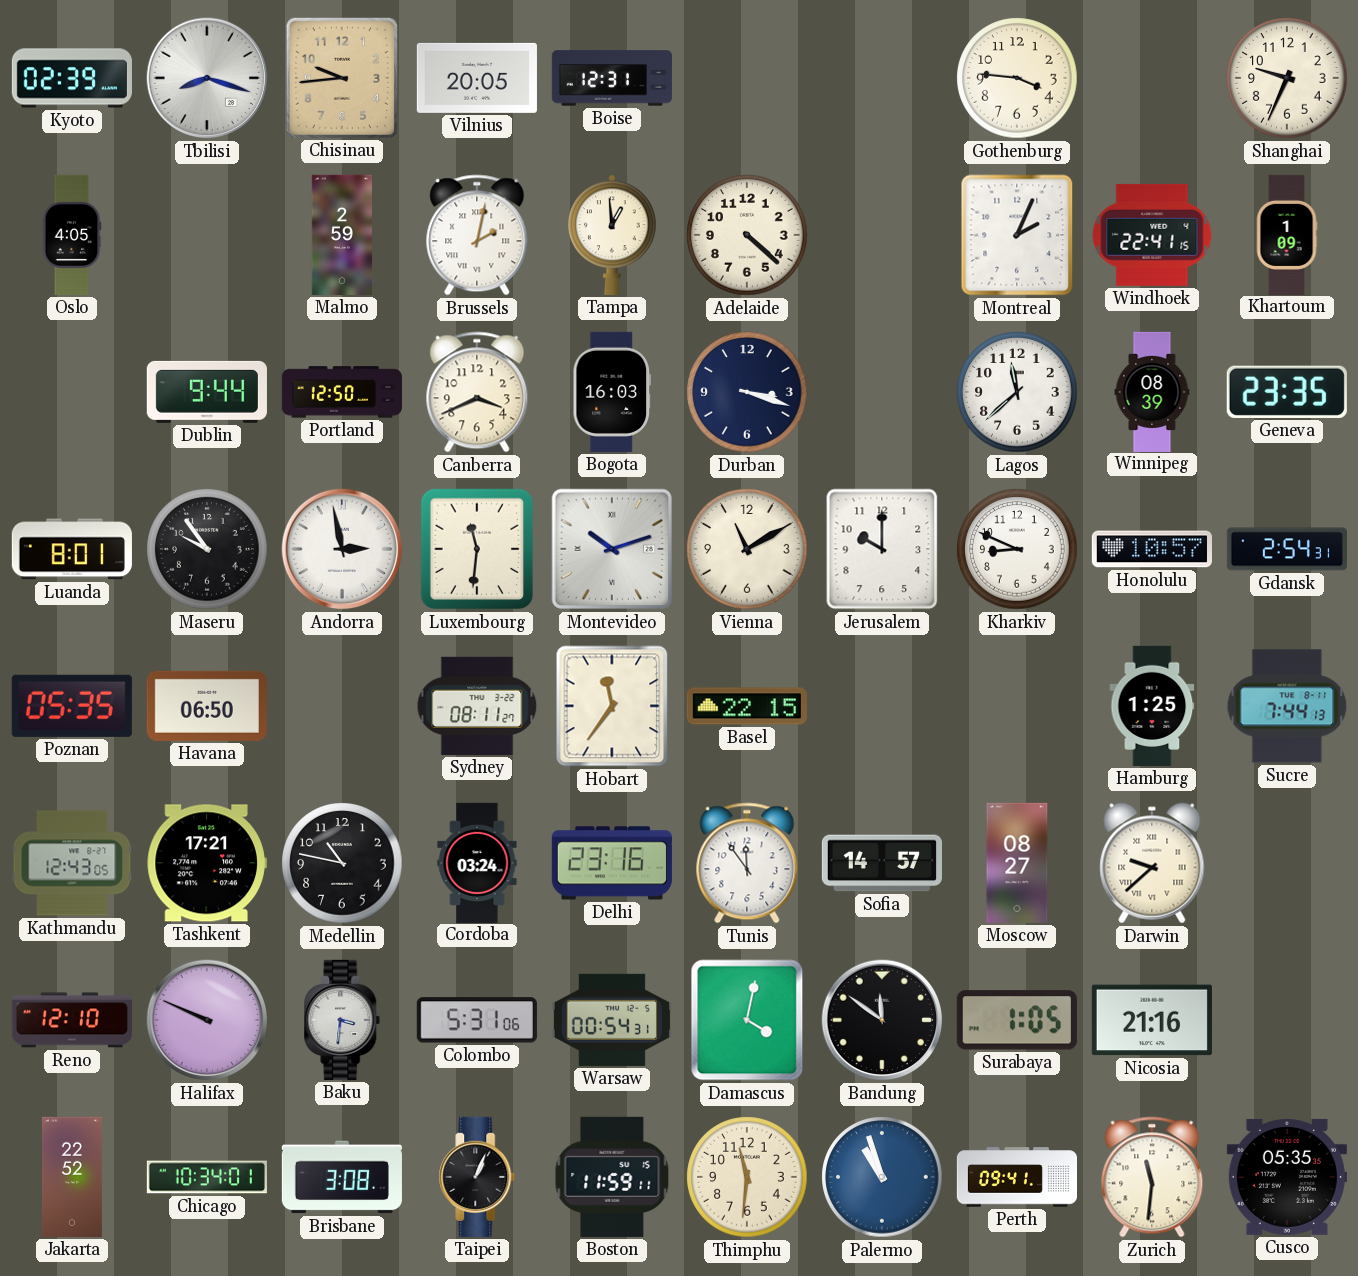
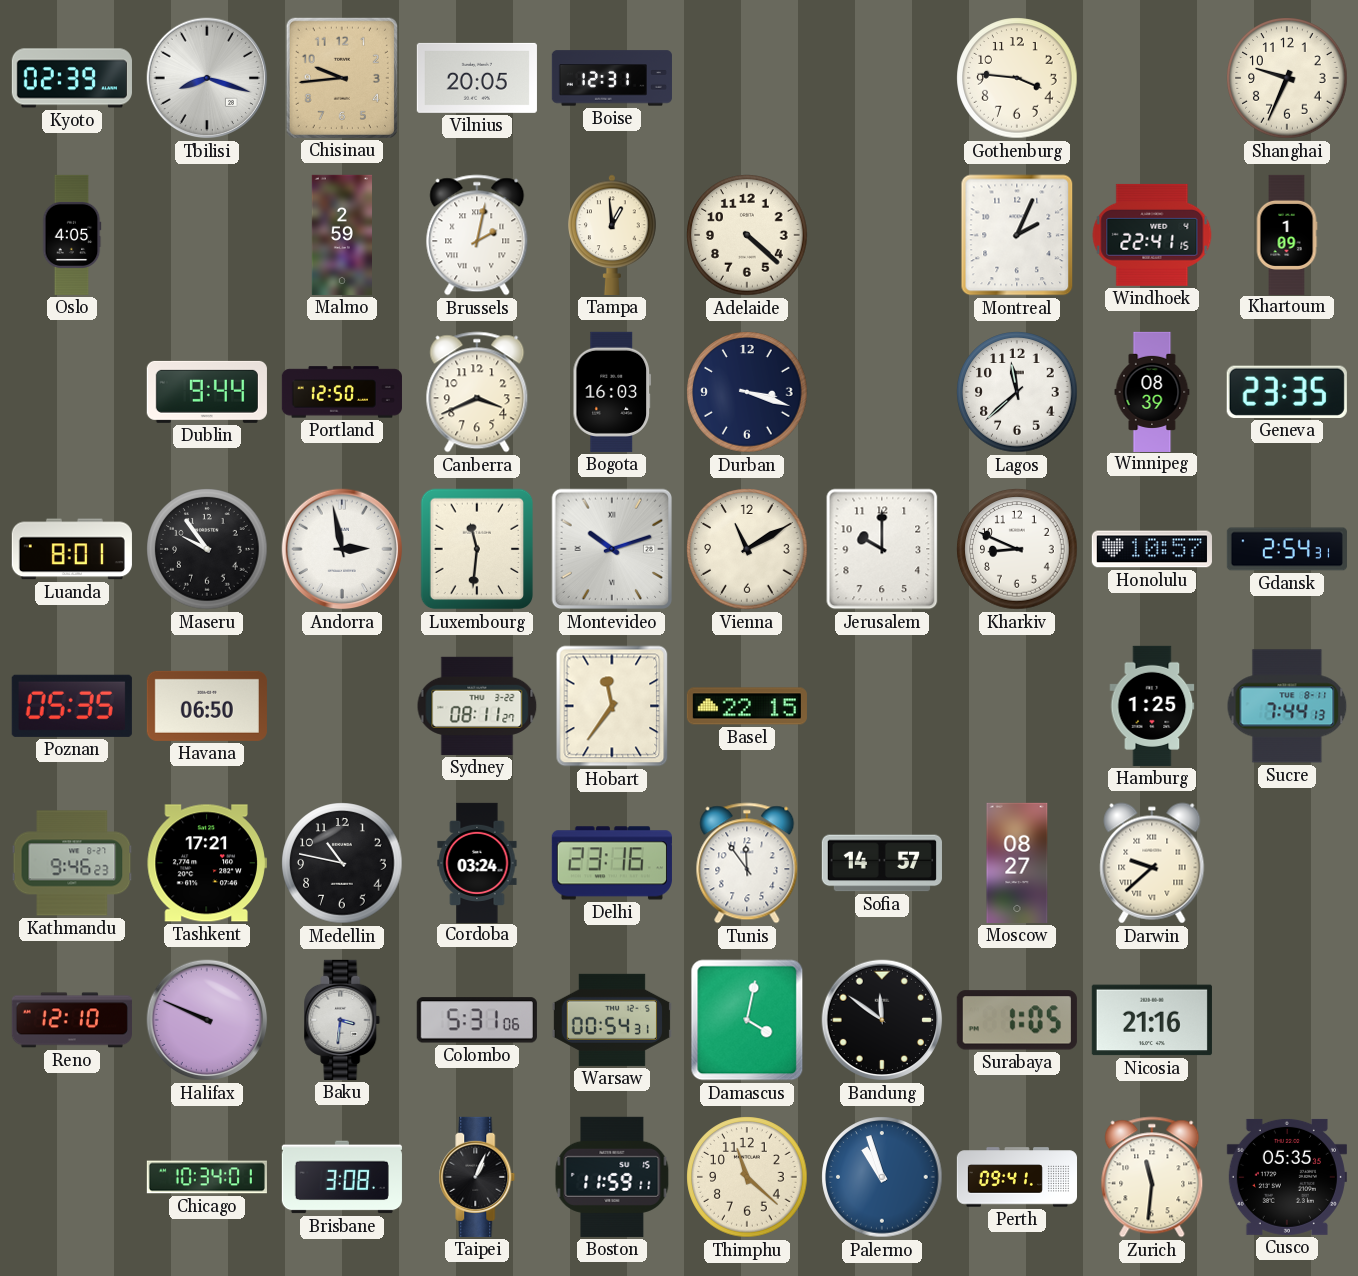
Kathmandu: 12:43 -> 9:46
Jakarta: 22:52 -> none
Thimphu: 11:31 -> 11:22
